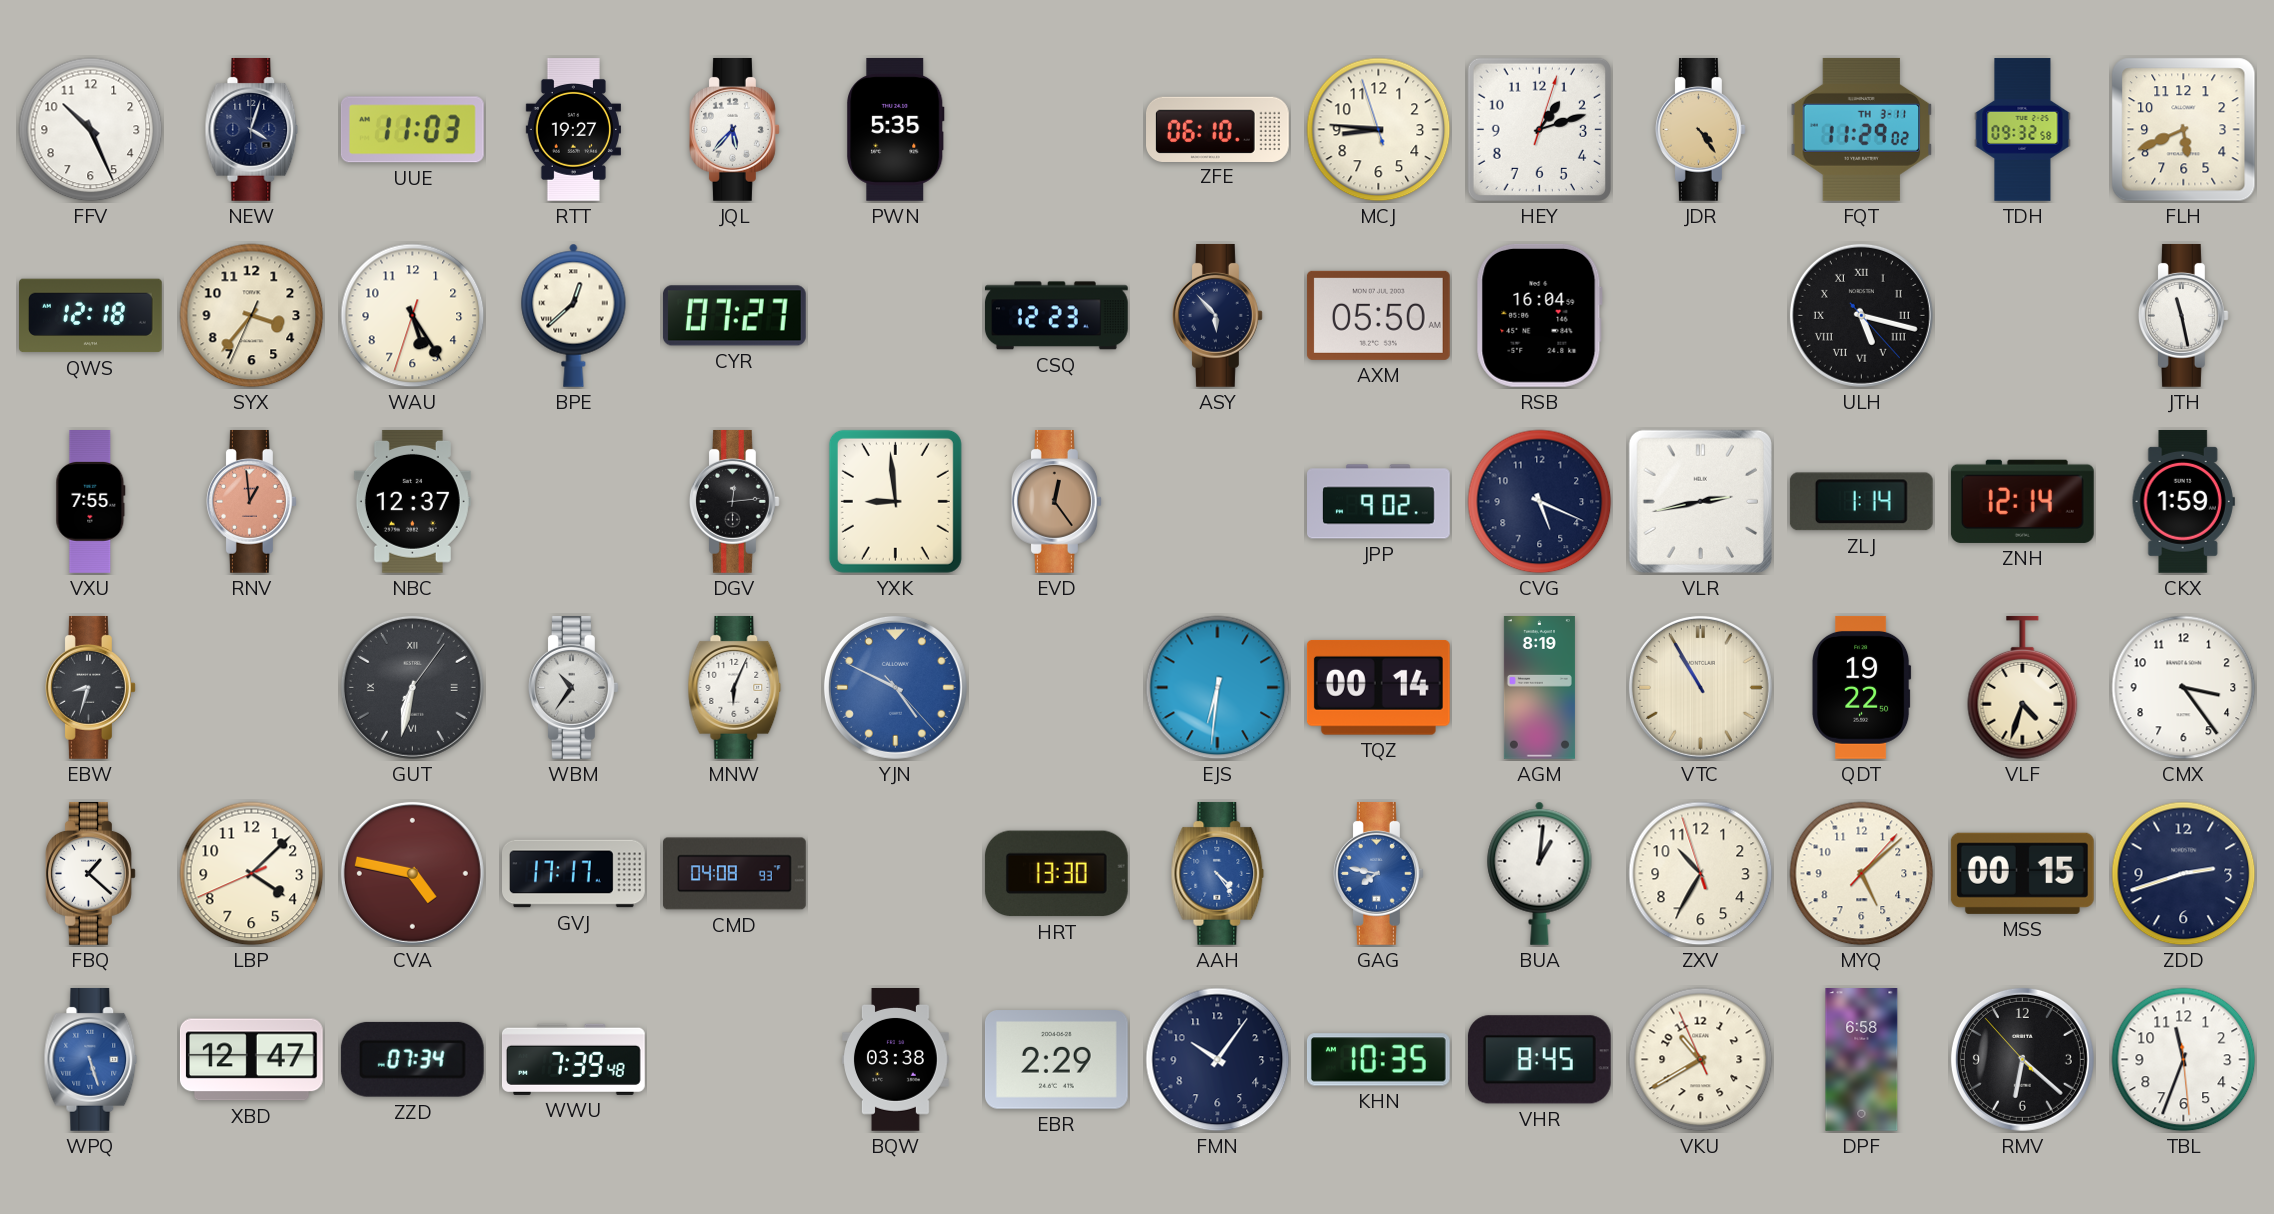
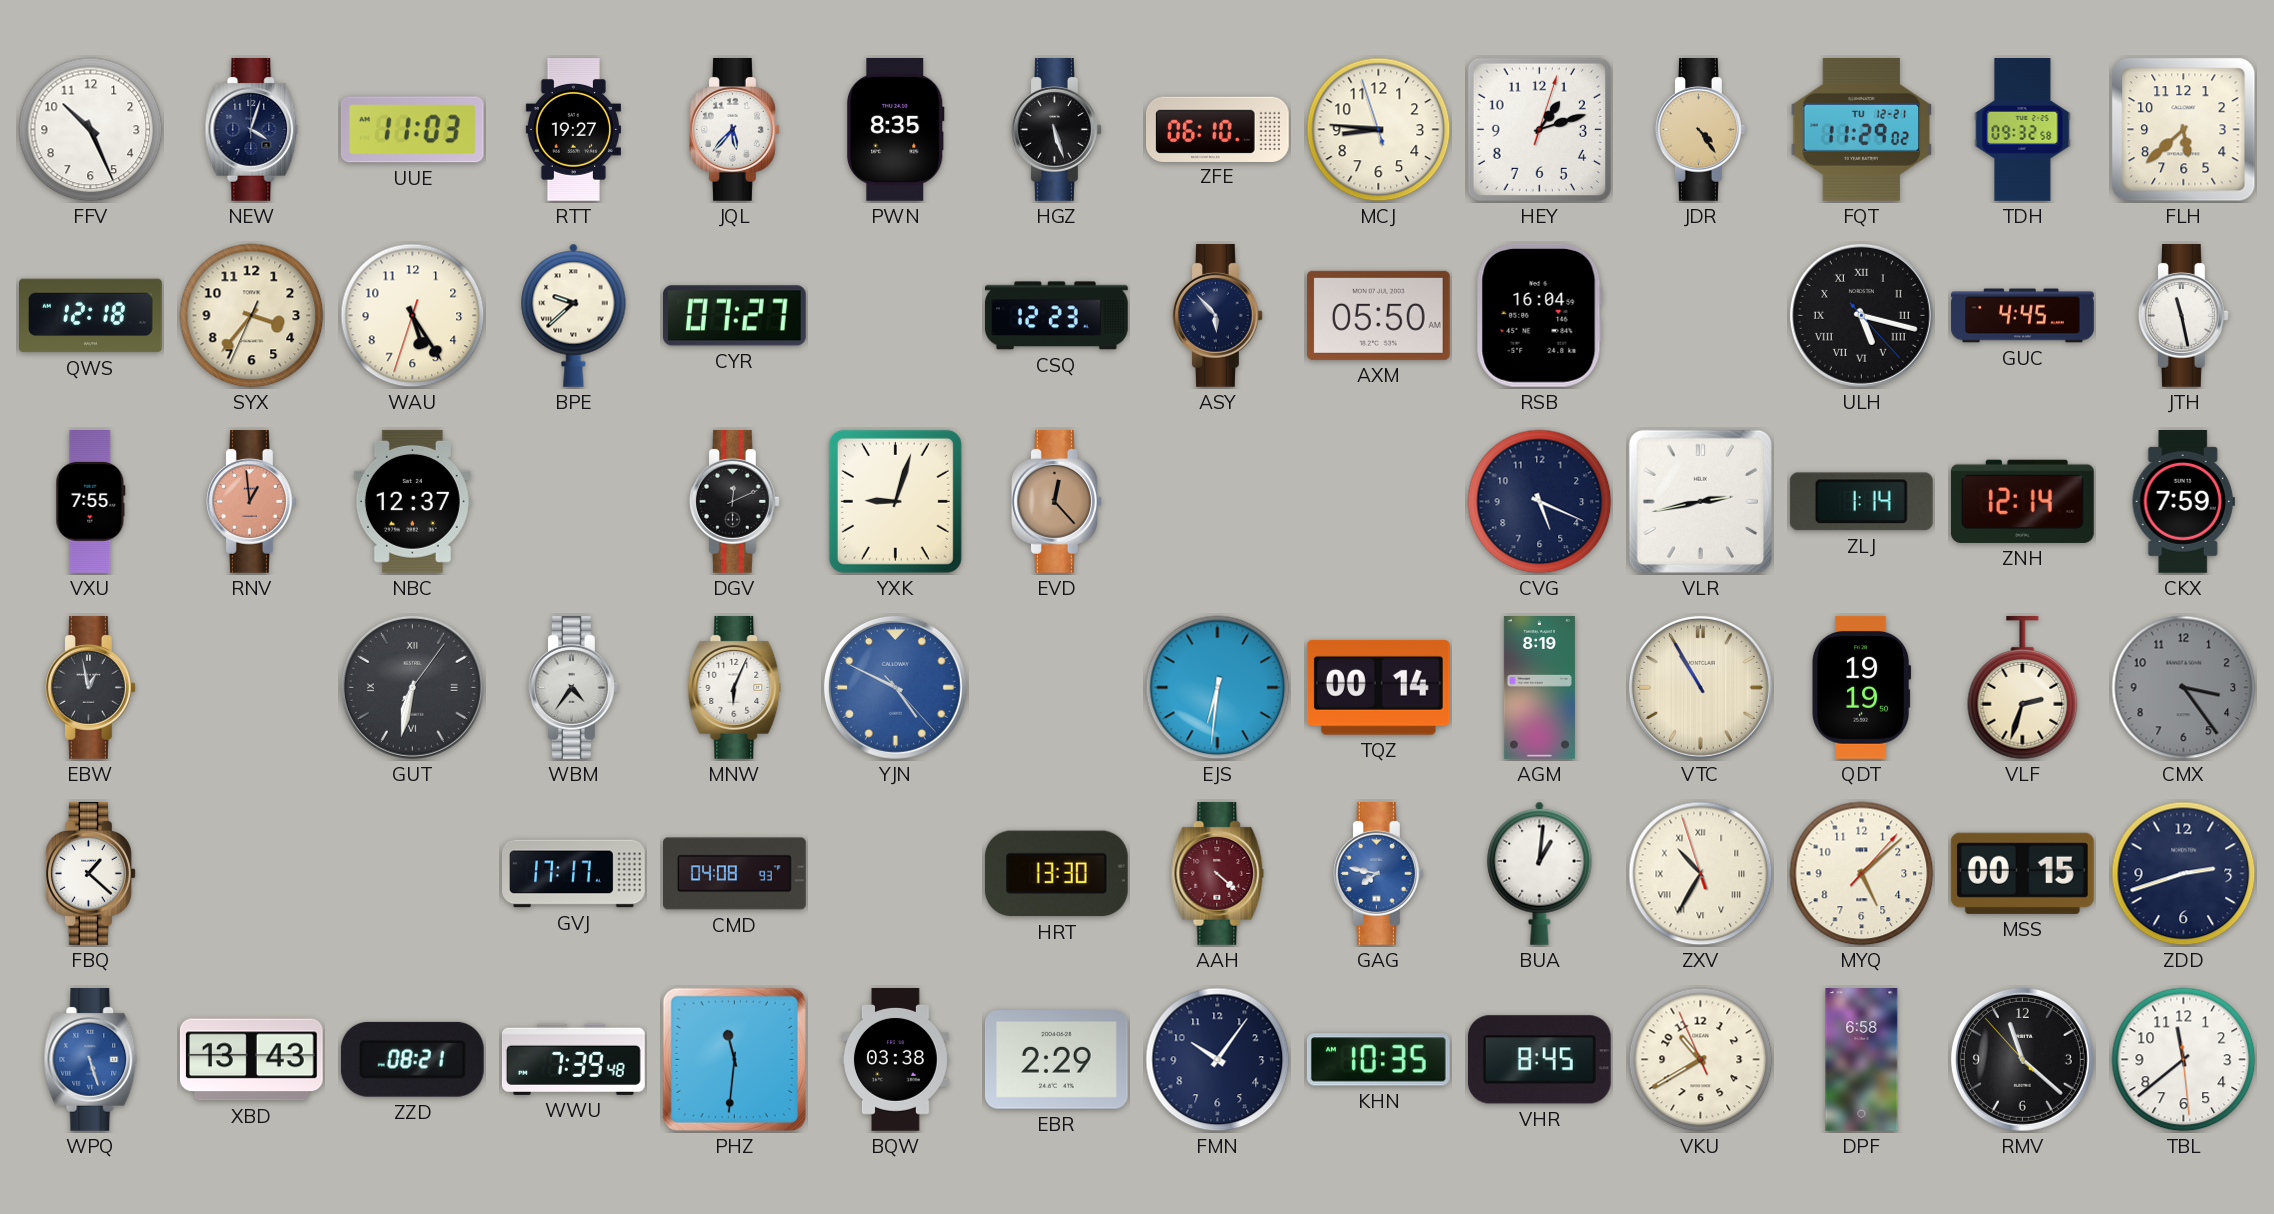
PWN: 5:35 -> 8:35
HGZ: none -> 5:27
FQT date: TH 3-11 -> TU 12-21
FLH: 5:41 -> 5:38
BPE: 12:38 -> 9:38
GUC: none -> 4:45
DGV: 12:14 -> 12:11
YXK: 8:59 -> 9:03
EVD: 12:24 -> 12:23
JPP: 9:02 -> none
CKX: 1:59 -> 7:59
EBW: 8:33 -> 12:58
WBM: 10:36 -> 4:36
QDT: 19:22 -> 19:19
VLF: 4:33 -> 2:33
CMX dial: white -> grey
LBP: 4:07 -> none
CVA: 4:47 -> none
AAH: 4:24 -> 4:22
AAH dial: blue -> burgundy
ZXV numerals: Arabic -> Roman
XBD: 12:47 -> 13:43
ZZD: 07:34 -> 08:21
PHZ: none -> 11:31
RMV: 6:21 -> 11:21
TBL: 11:33 -> 11:38
